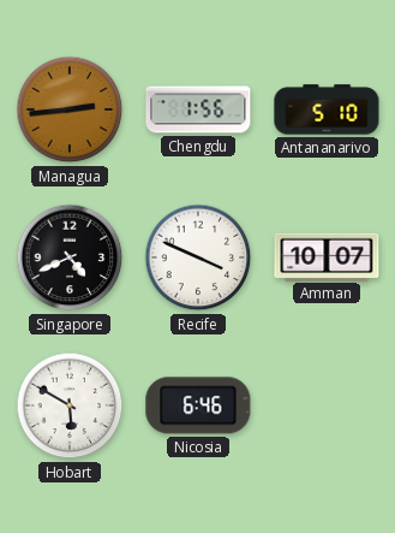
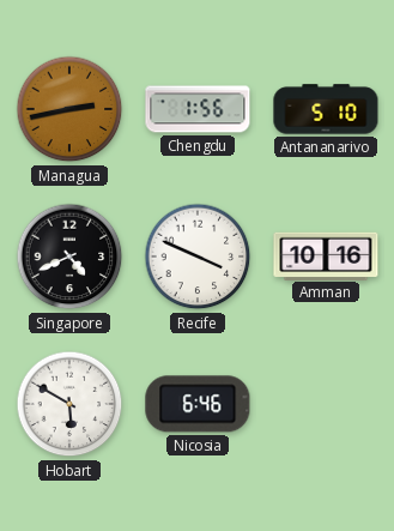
Managua: 2:44 -> 2:43
Amman: 10:07 -> 10:16
